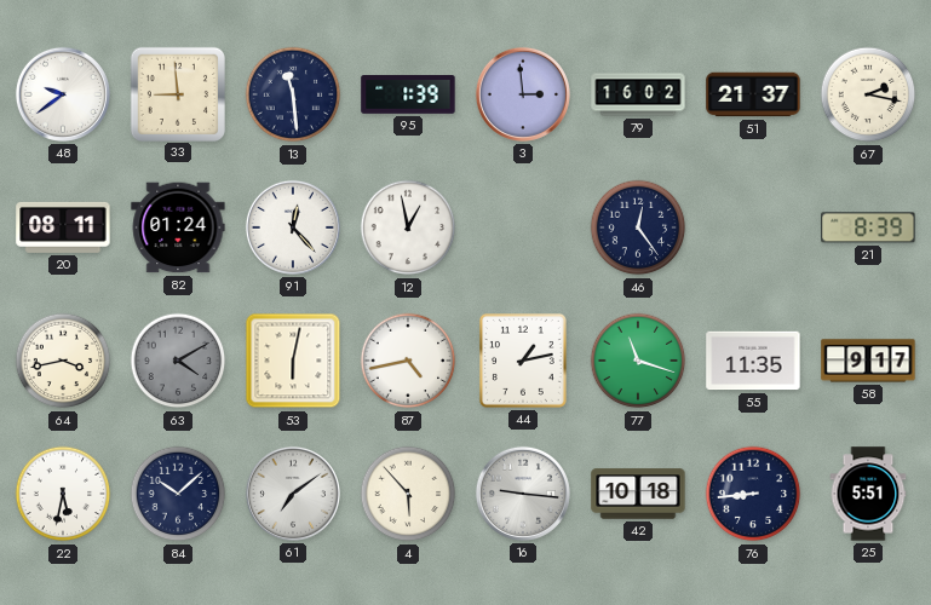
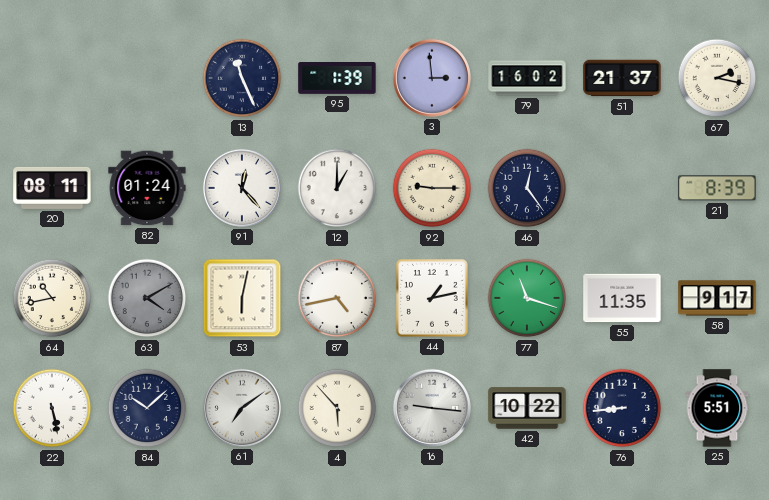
48: 9:39 -> none
33: 8:59 -> none
13: 11:29 -> 11:26
12: 12:58 -> 1:00
92: none -> 9:15
64: 3:43 -> 10:43
22: 5:32 -> 5:28
42: 10:18 -> 10:22
